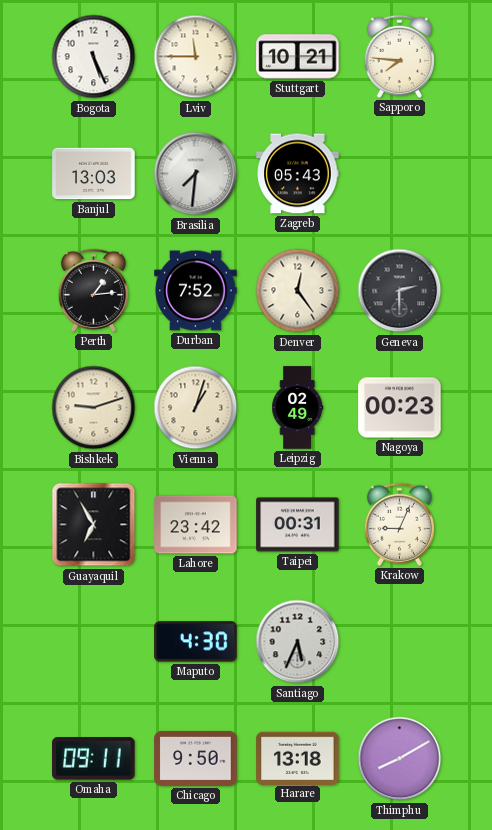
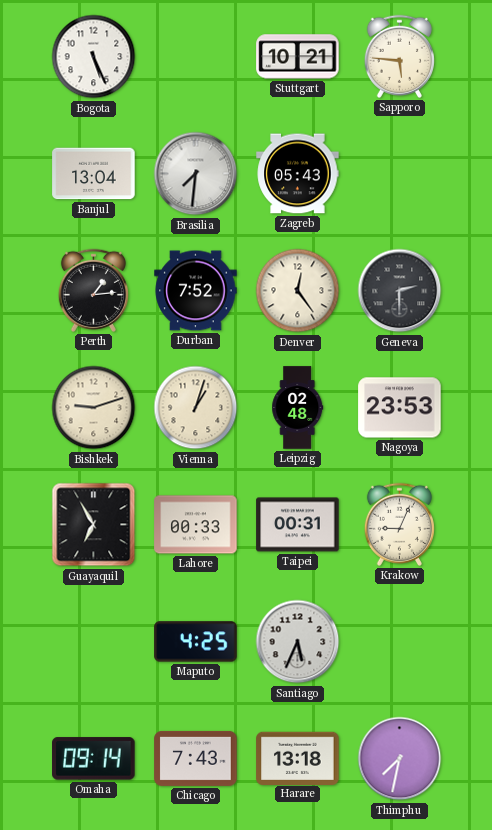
Lviv: 11:45 -> none
Sapporo: 7:46 -> 5:46
Banjul: 13:03 -> 13:04
Leipzig: 02:49 -> 02:48
Nagoya: 00:23 -> 23:53
Lahore: 23:42 -> 00:33
Maputo: 4:30 -> 4:25
Omaha: 09:11 -> 09:14
Chicago: 9:50 -> 7:43
Thimphu: 8:10 -> 7:32
